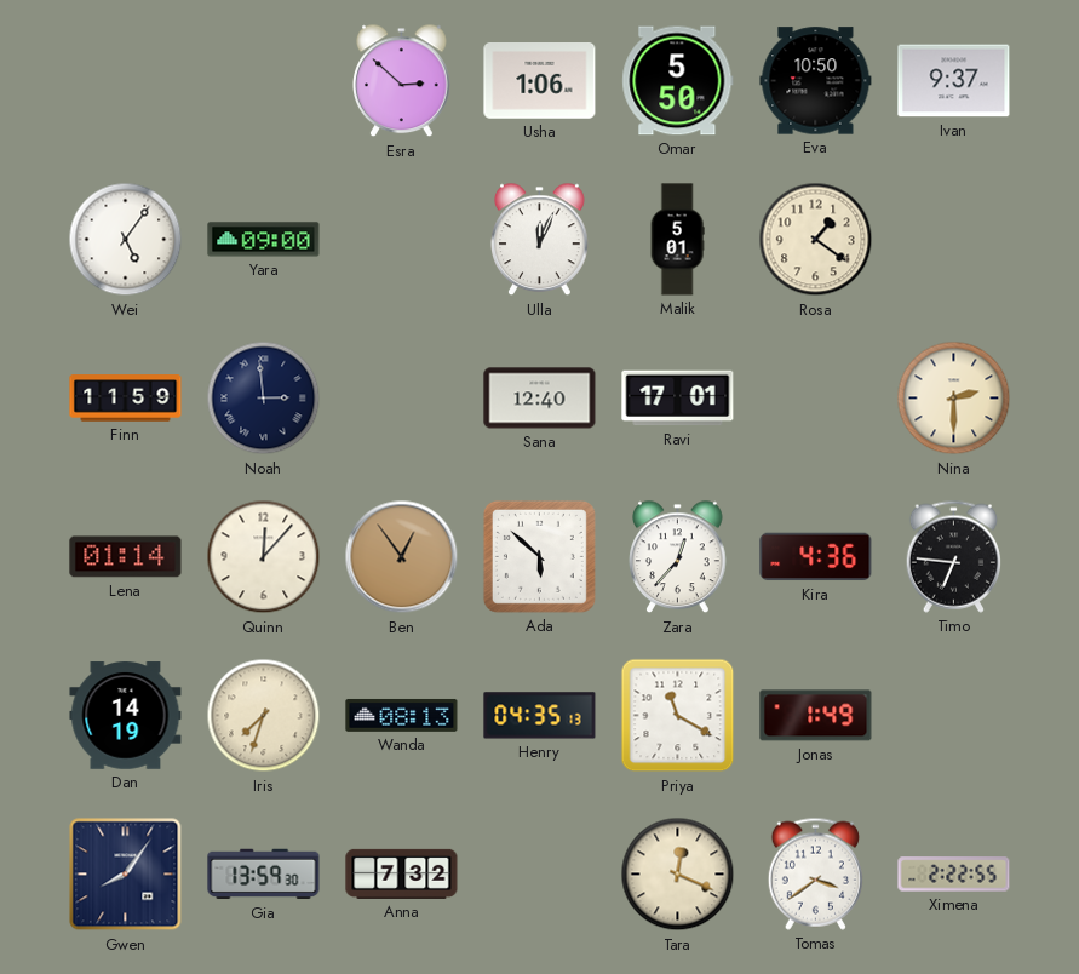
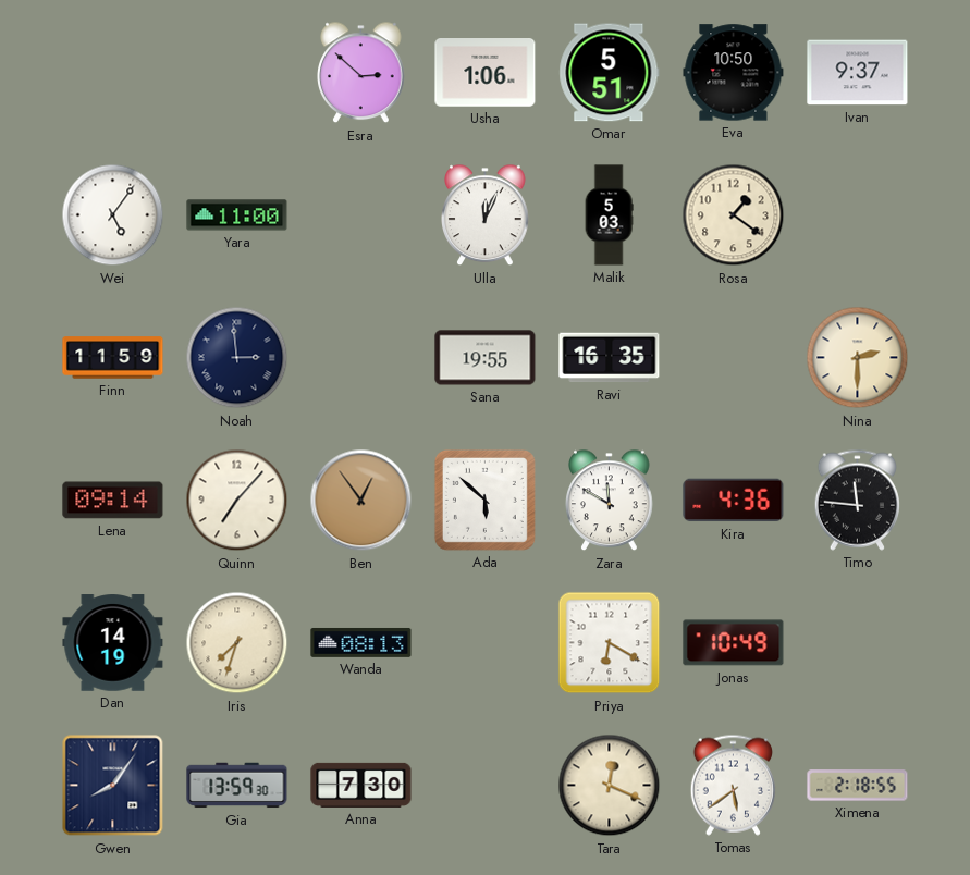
Omar: 5:50 -> 5:51
Yara: 09:00 -> 11:00
Malik: 5:01 -> 5:03
Sana: 12:40 -> 19:55
Ravi: 17:01 -> 16:35
Lena: 01:14 -> 09:14
Quinn: 12:07 -> 7:07
Zara: 12:37 -> 11:50
Timo: 6:46 -> 11:46
Henry: 04:35 -> none
Priya: 11:20 -> 6:20
Jonas: 1:49 -> 10:49
Anna: 7:32 -> 7:30
Tomas: 3:39 -> 5:39
Ximena: 2:22 -> 2:18
